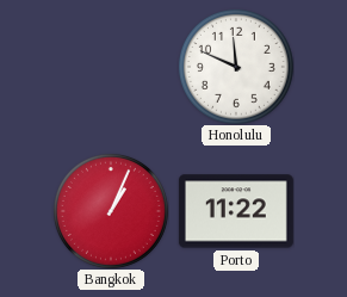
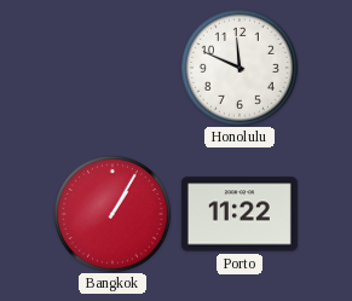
Bangkok: 1:04 -> 1:05
